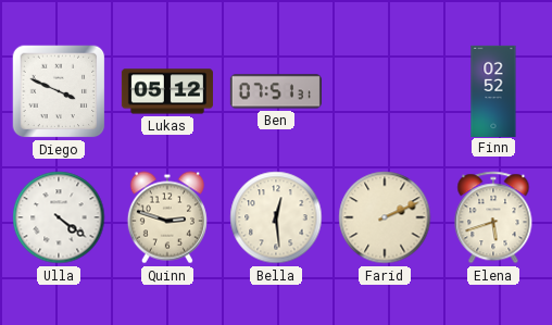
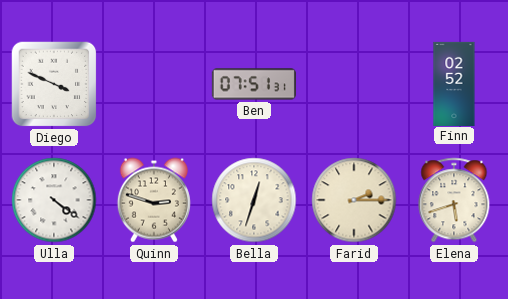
Lukas: 05:12 -> none
Bella: 12:29 -> 12:33
Farid: 2:11 -> 2:15
